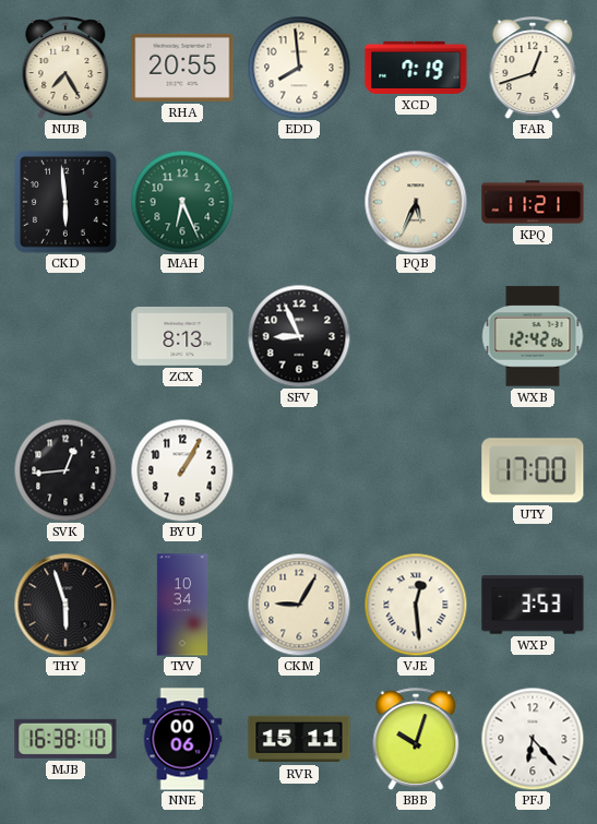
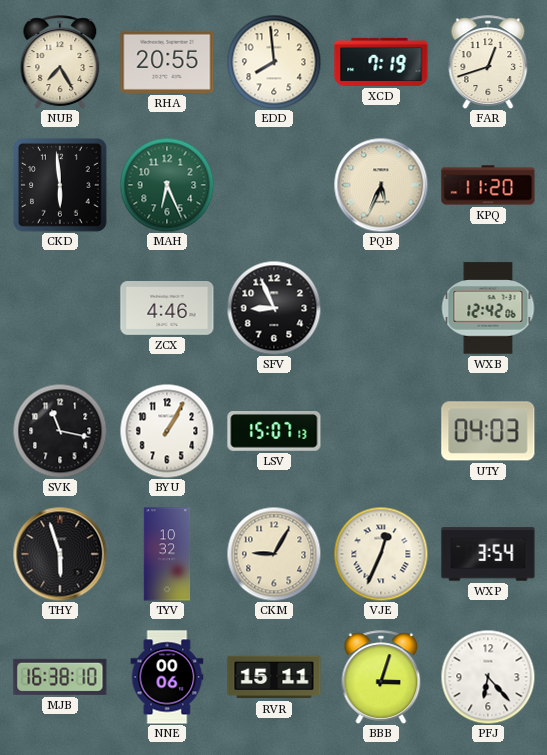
KPQ: 11:21 -> 11:20
ZCX: 8:13 -> 4:46
SVK: 12:44 -> 11:17
LSV: none -> 15:07
UTY: 17:00 -> 04:03
TYV: 10:34 -> 10:32
VJE: 12:29 -> 12:34
WXP: 3:53 -> 3:54
BBB: 10:03 -> 3:03
